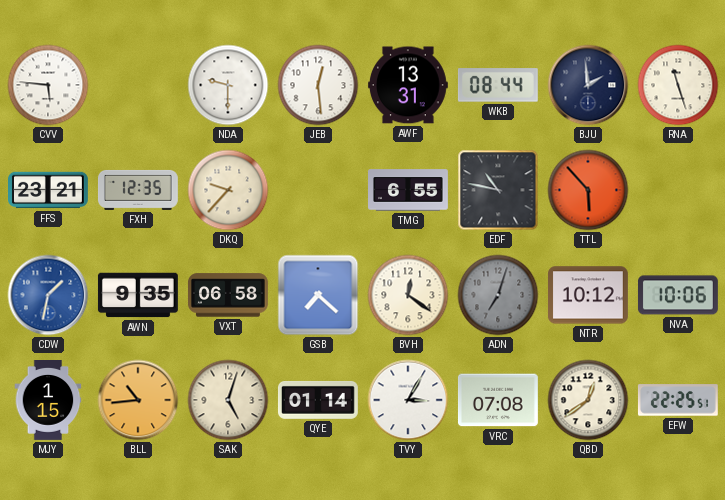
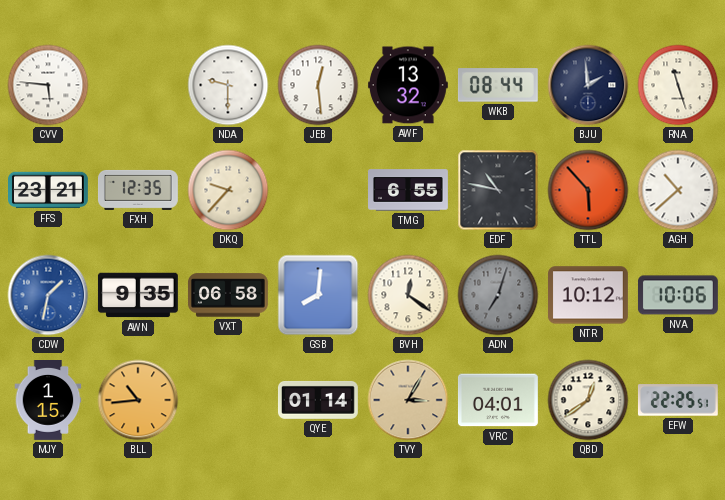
AWF: 13:31 -> 13:32
AGH: none -> 10:38
GSB: 7:22 -> 8:01
SAK: 5:03 -> none
TVY dial: white -> champagne
VRC: 07:08 -> 04:01
